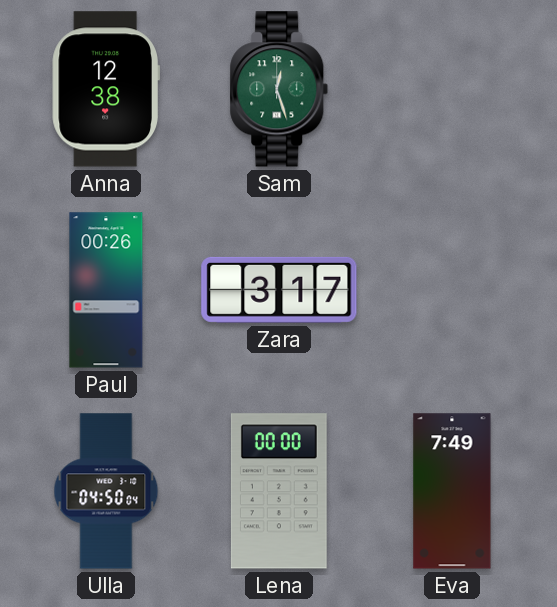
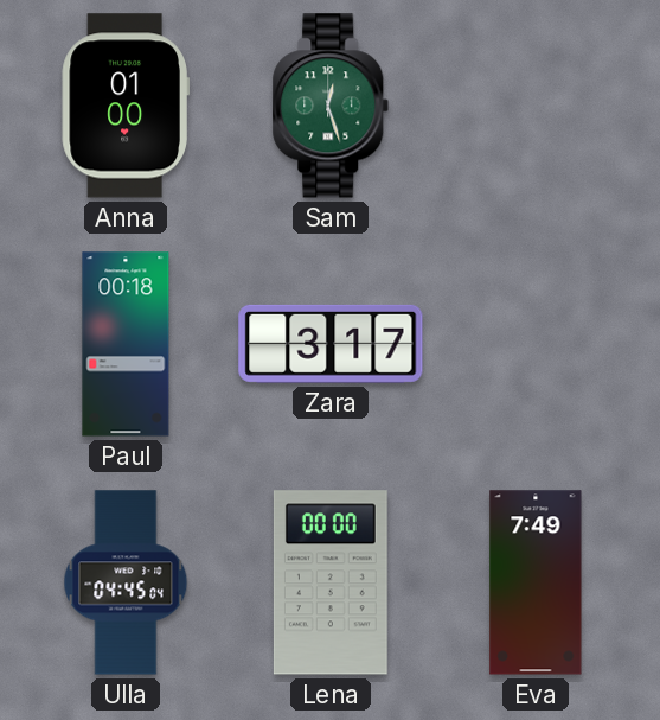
Anna: 12:38 -> 01:00
Paul: 00:26 -> 00:18
Ulla: 04:50 -> 04:45
